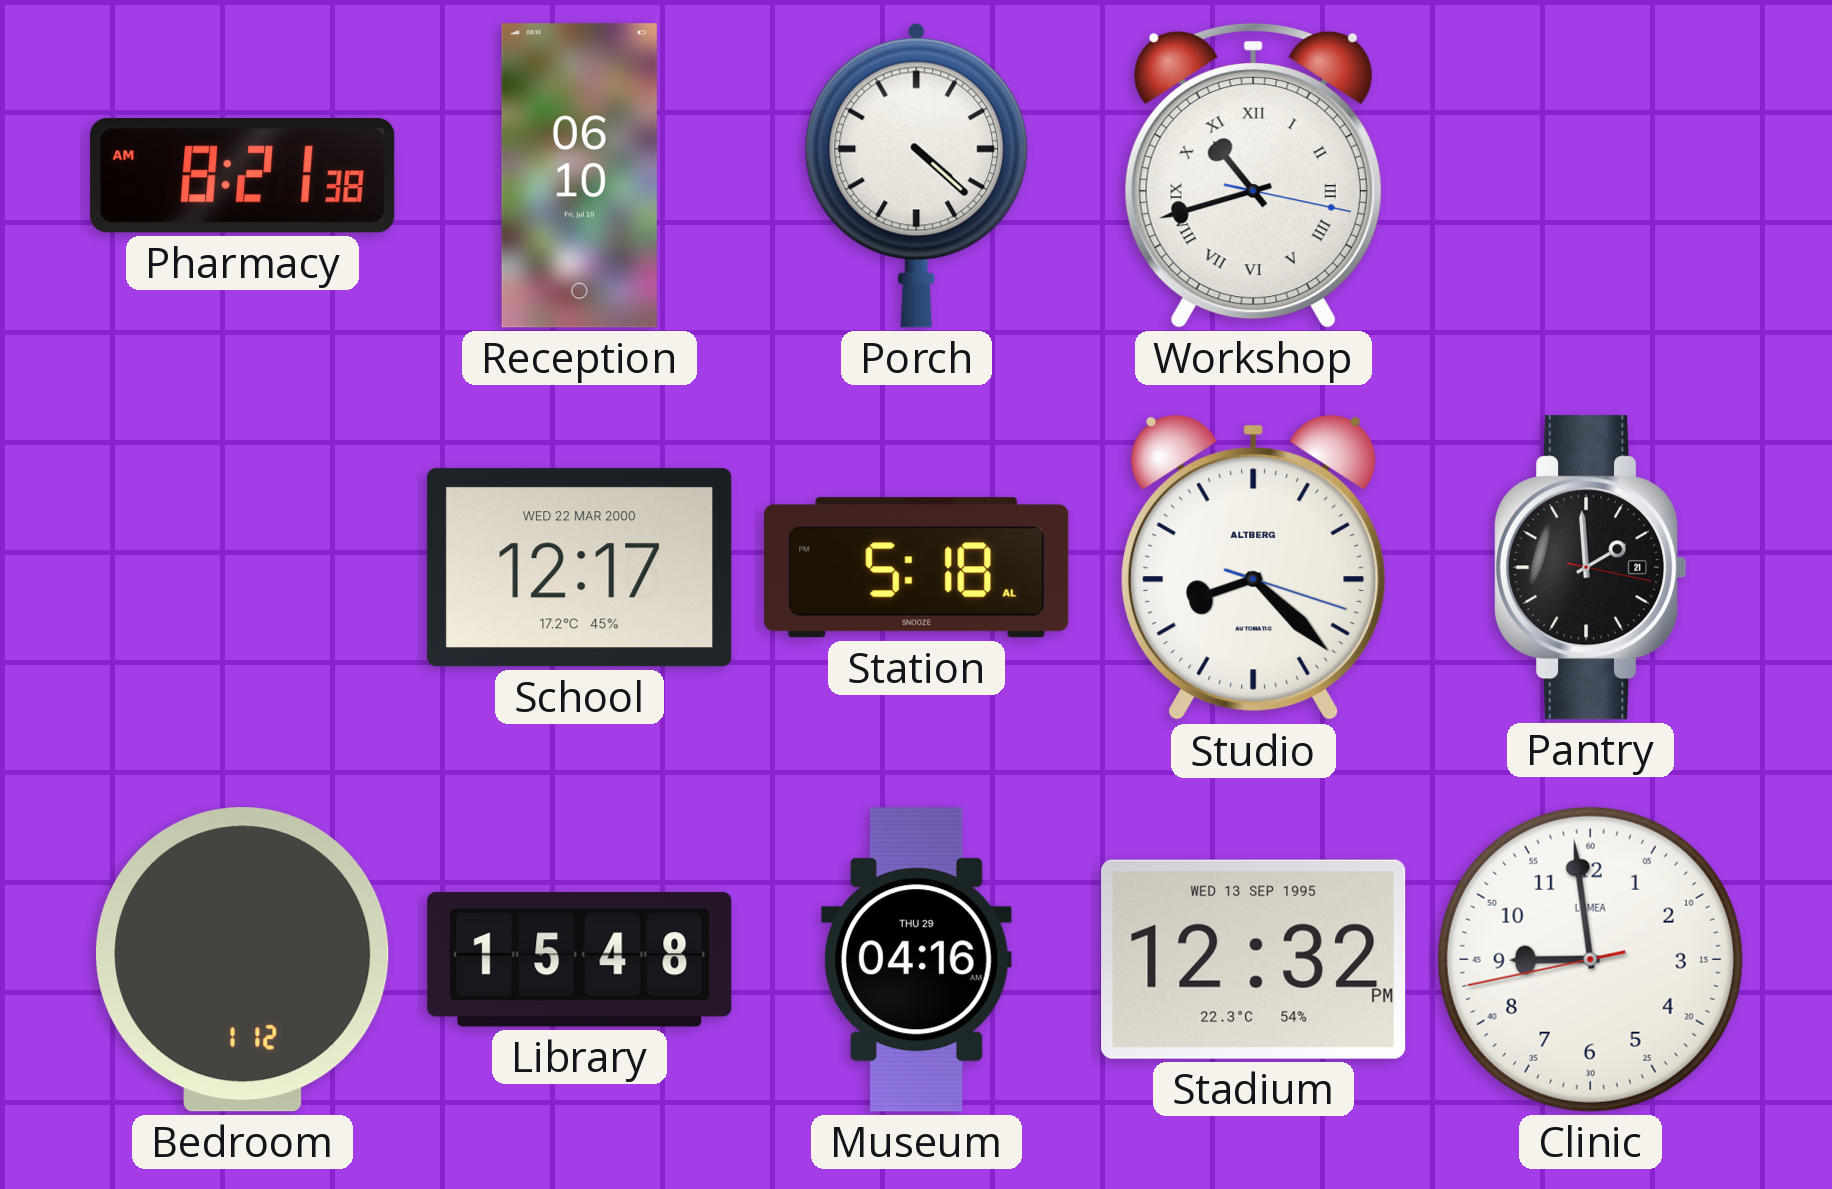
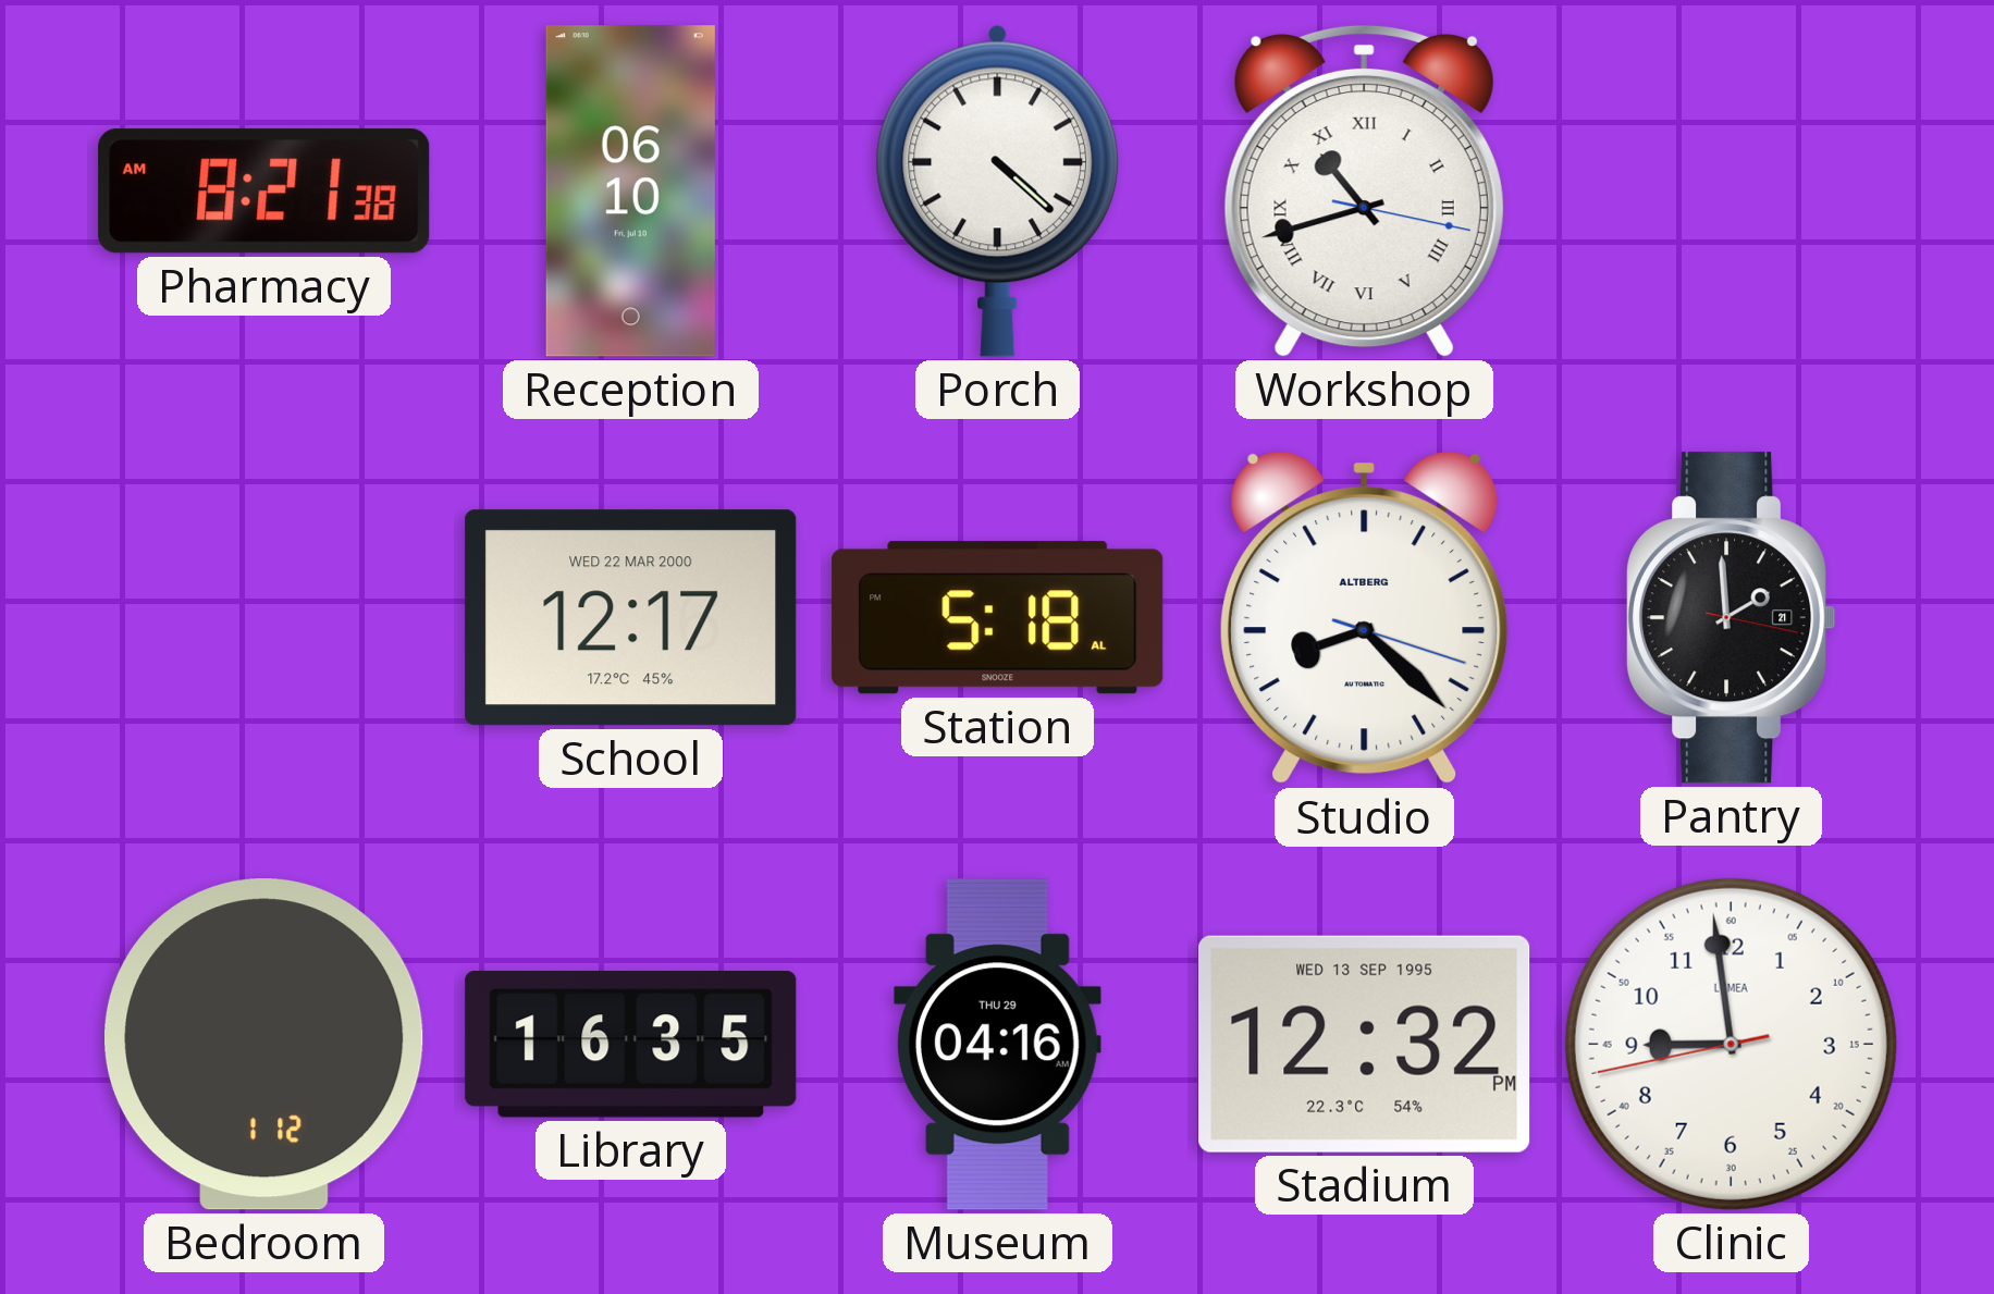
Library: 15:48 -> 16:35
